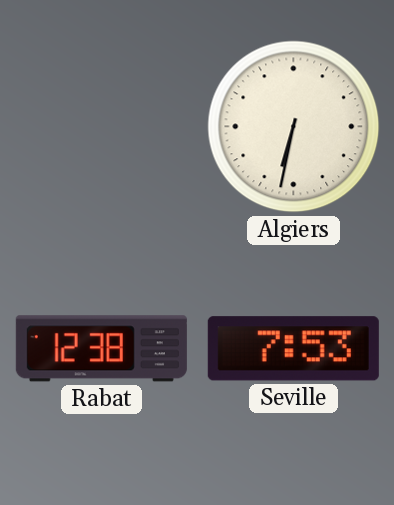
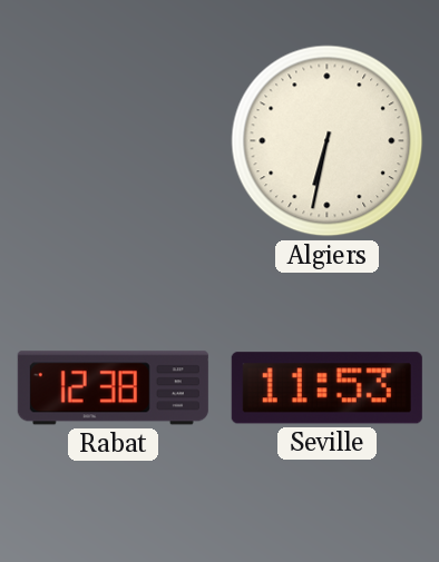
Seville: 7:53 -> 11:53
